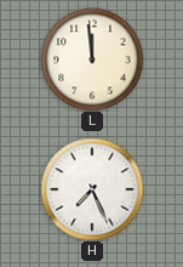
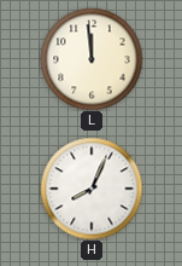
H: 7:26 -> 8:04
